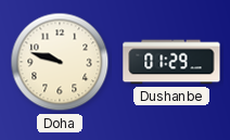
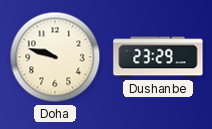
Dushanbe: 01:29 -> 23:29
